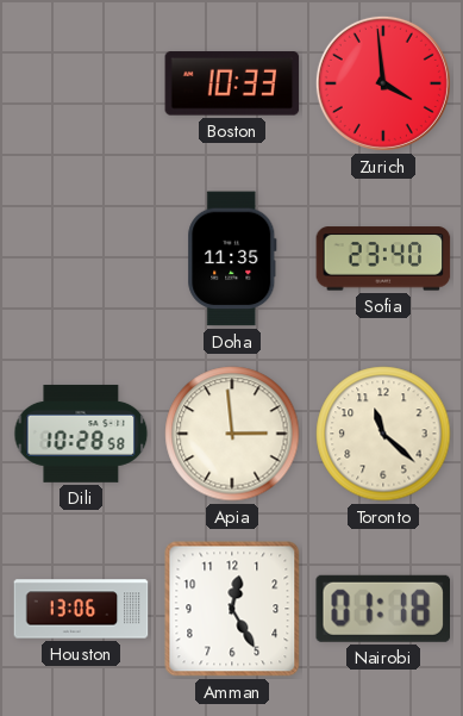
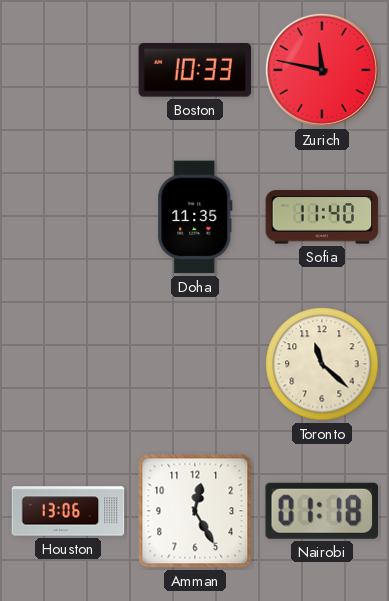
Zurich: 3:59 -> 11:47
Sofia: 23:40 -> 11:40
Dili: 10:28 -> none
Apia: 2:59 -> none
